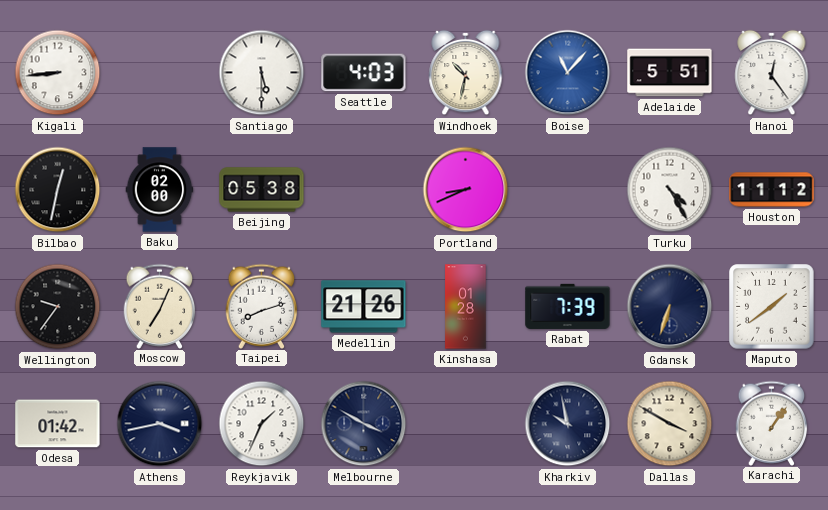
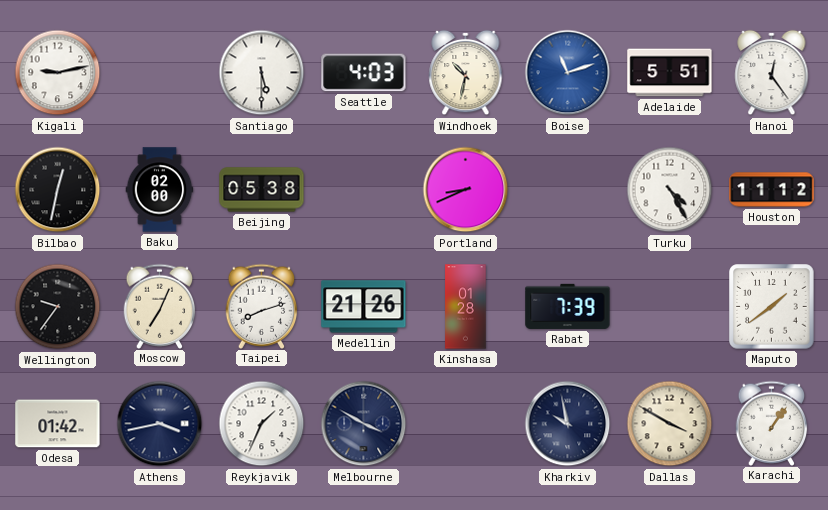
Kigali: 8:44 -> 9:13
Boise: 11:07 -> 11:12
Gdansk: 6:33 -> none
